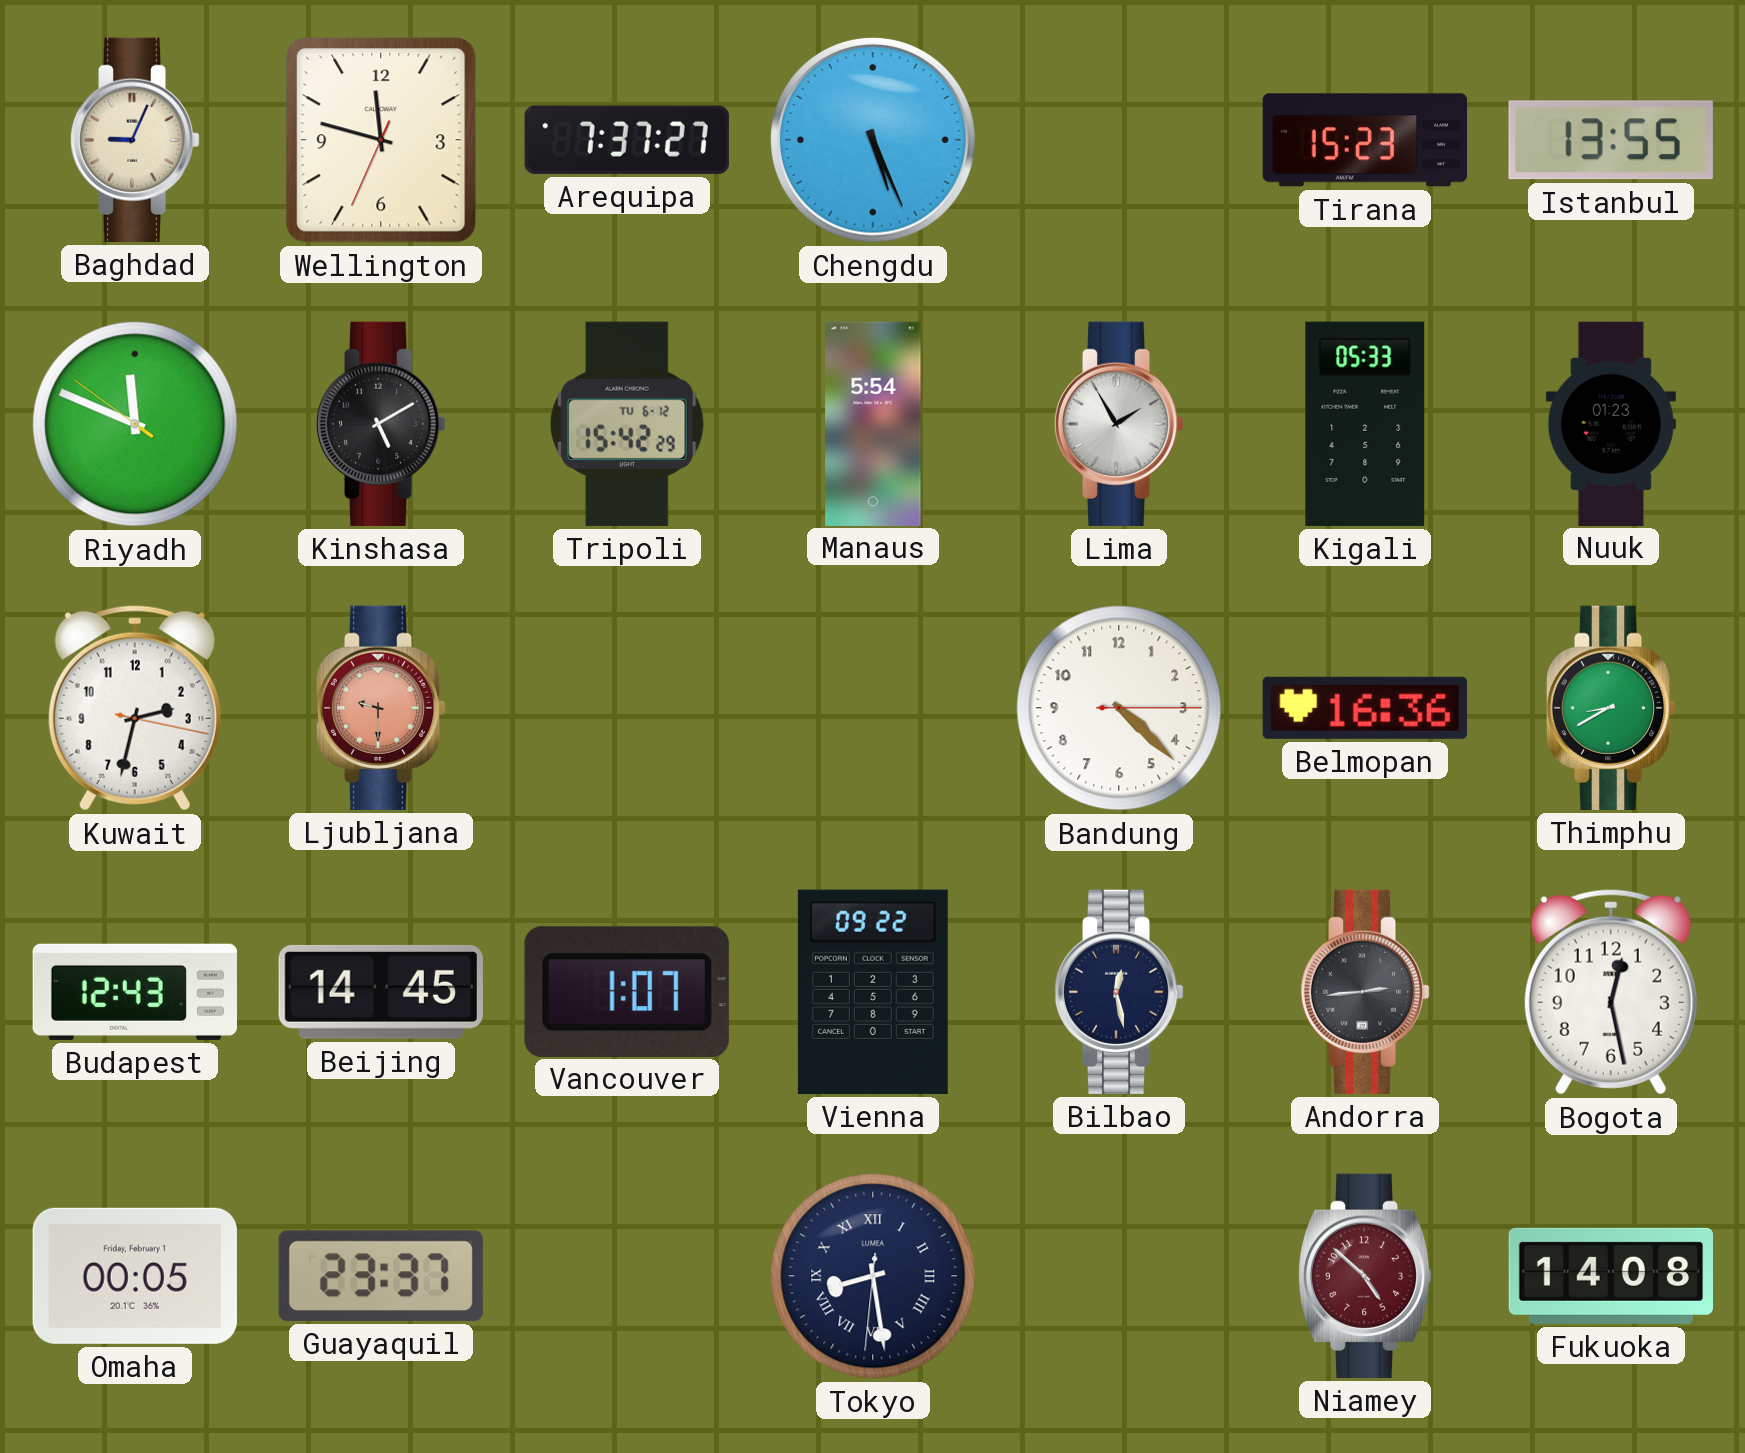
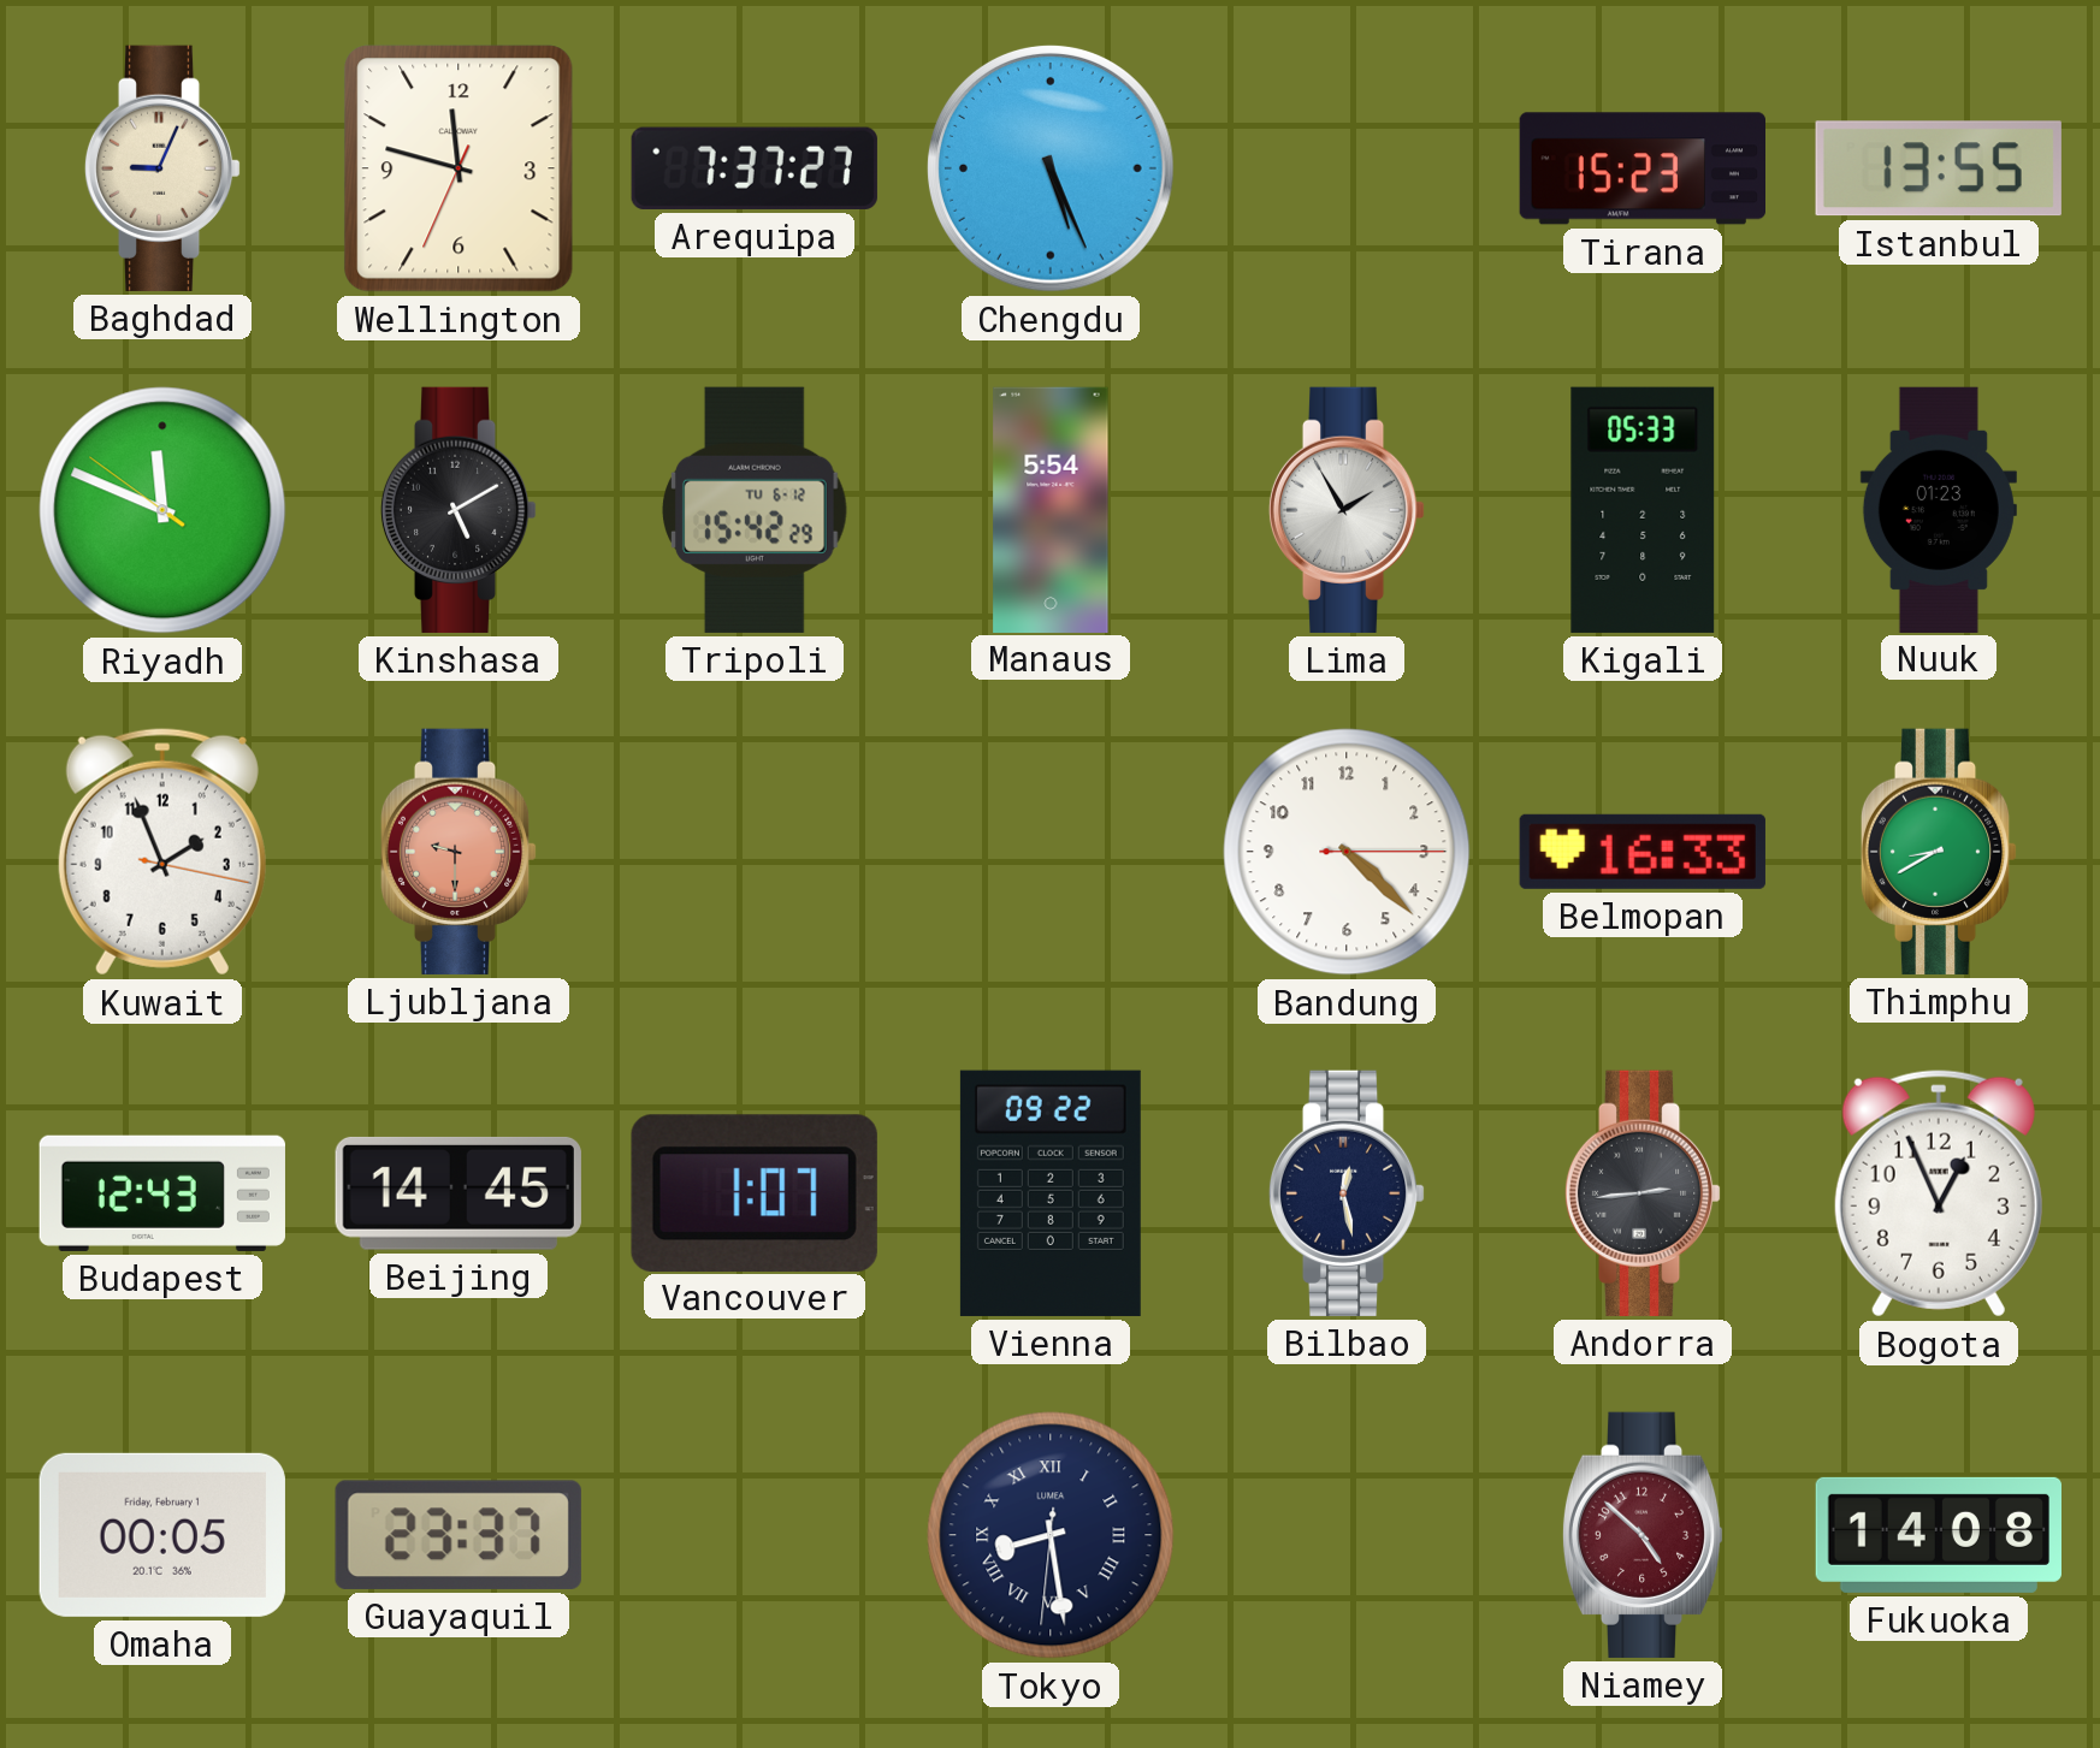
Kuwait: 2:32 -> 1:56
Belmopan: 16:36 -> 16:33
Bogota: 12:28 -> 12:56
